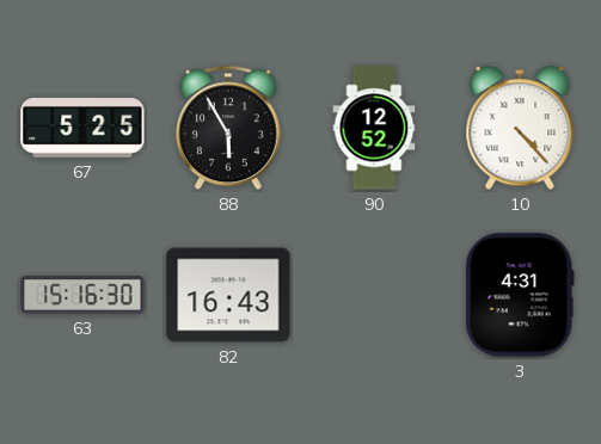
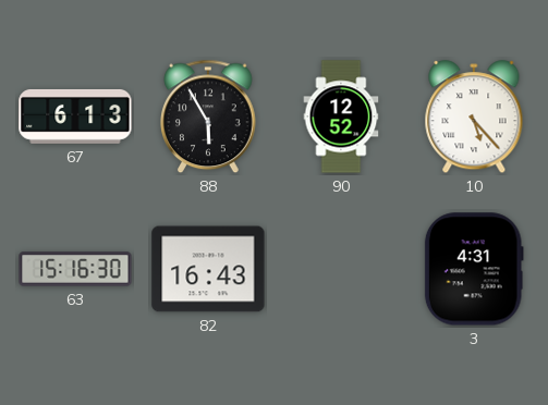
67: 5:25 -> 6:13
10: 4:23 -> 5:23
